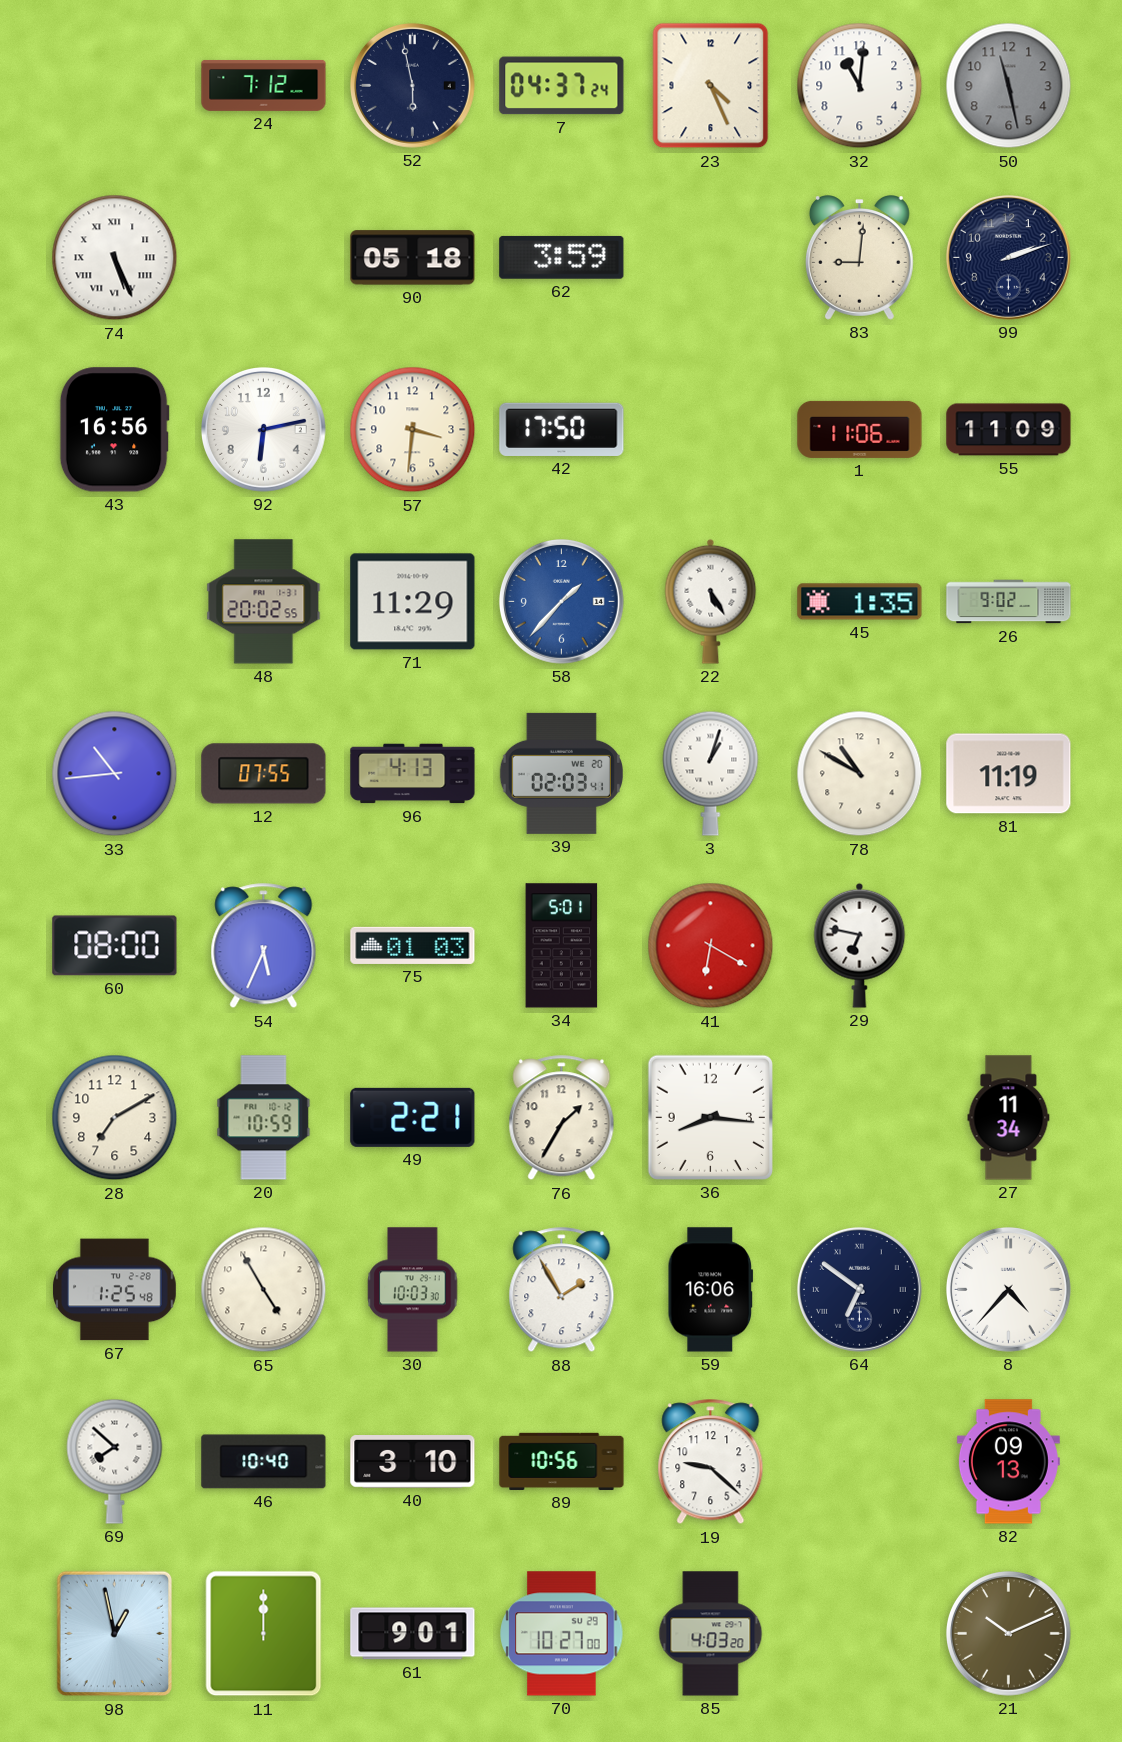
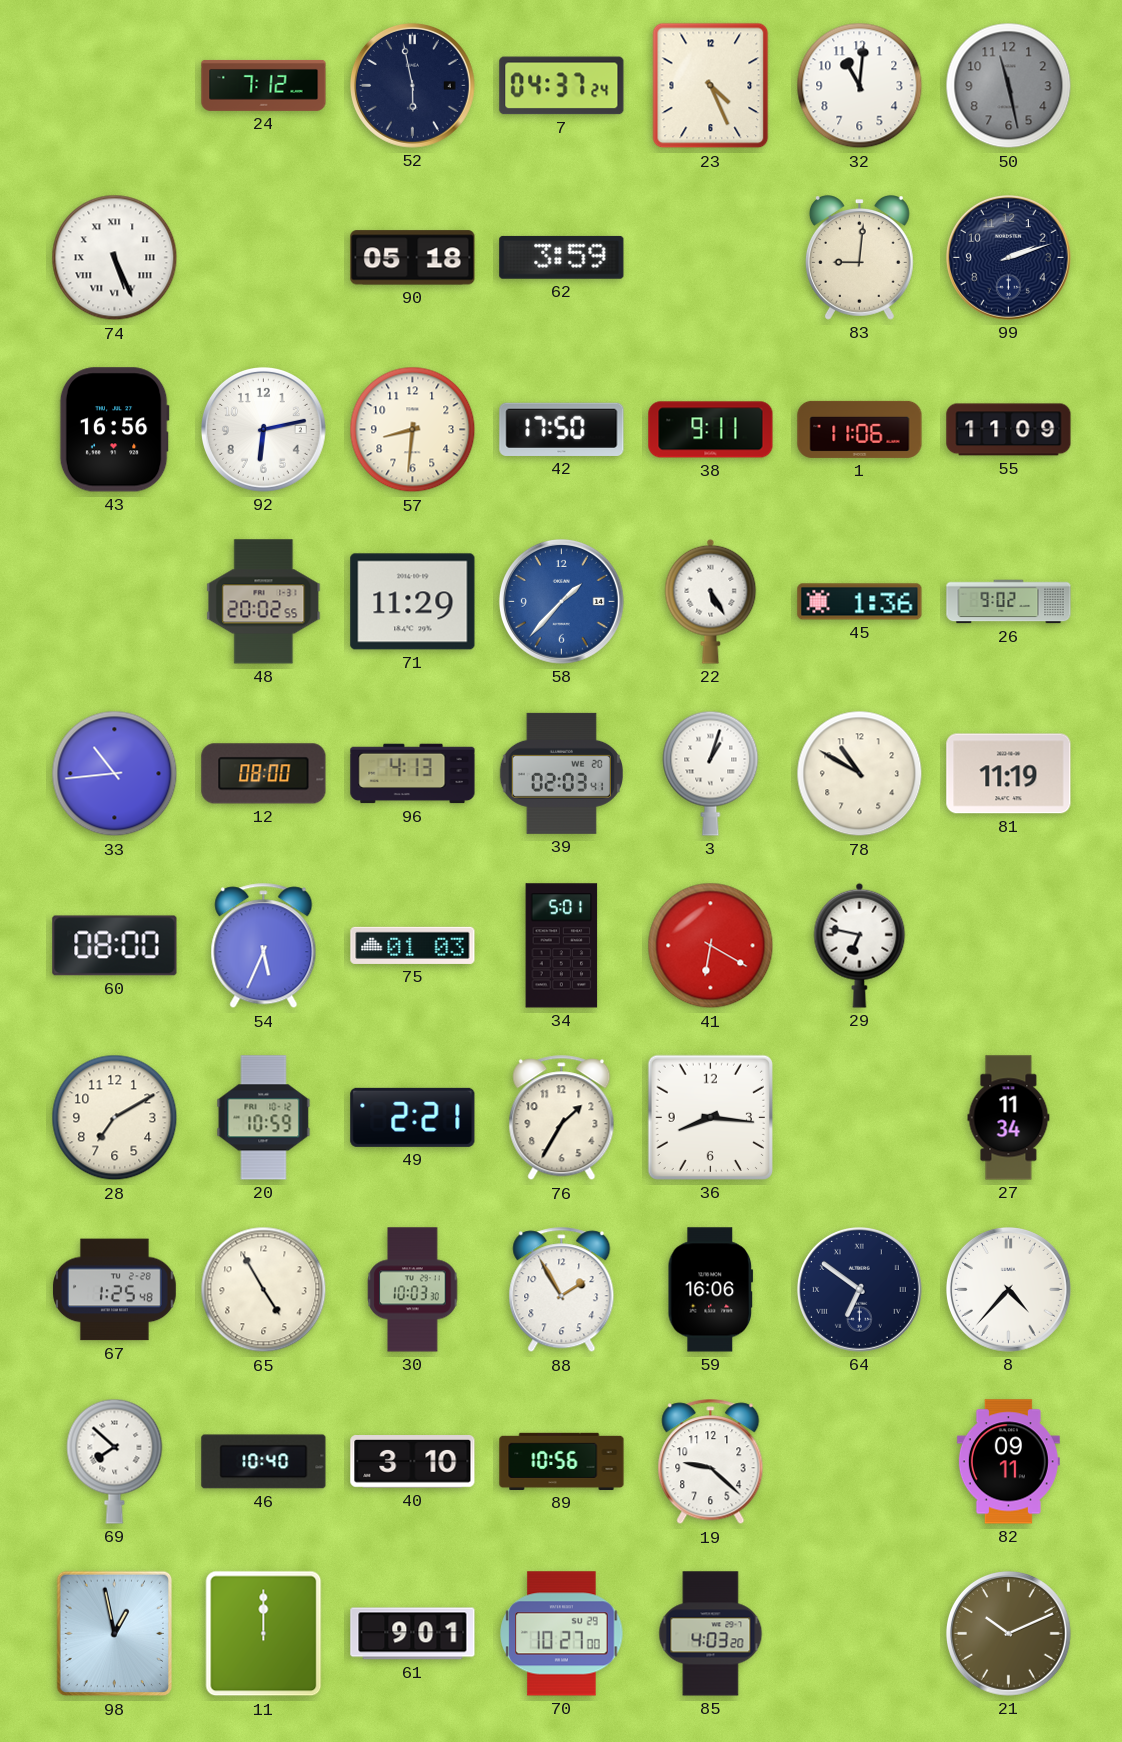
57: 3:31 -> 8:31
38: none -> 9:11
45: 1:35 -> 1:36
12: 07:55 -> 08:00
82: 09:13 -> 09:11
